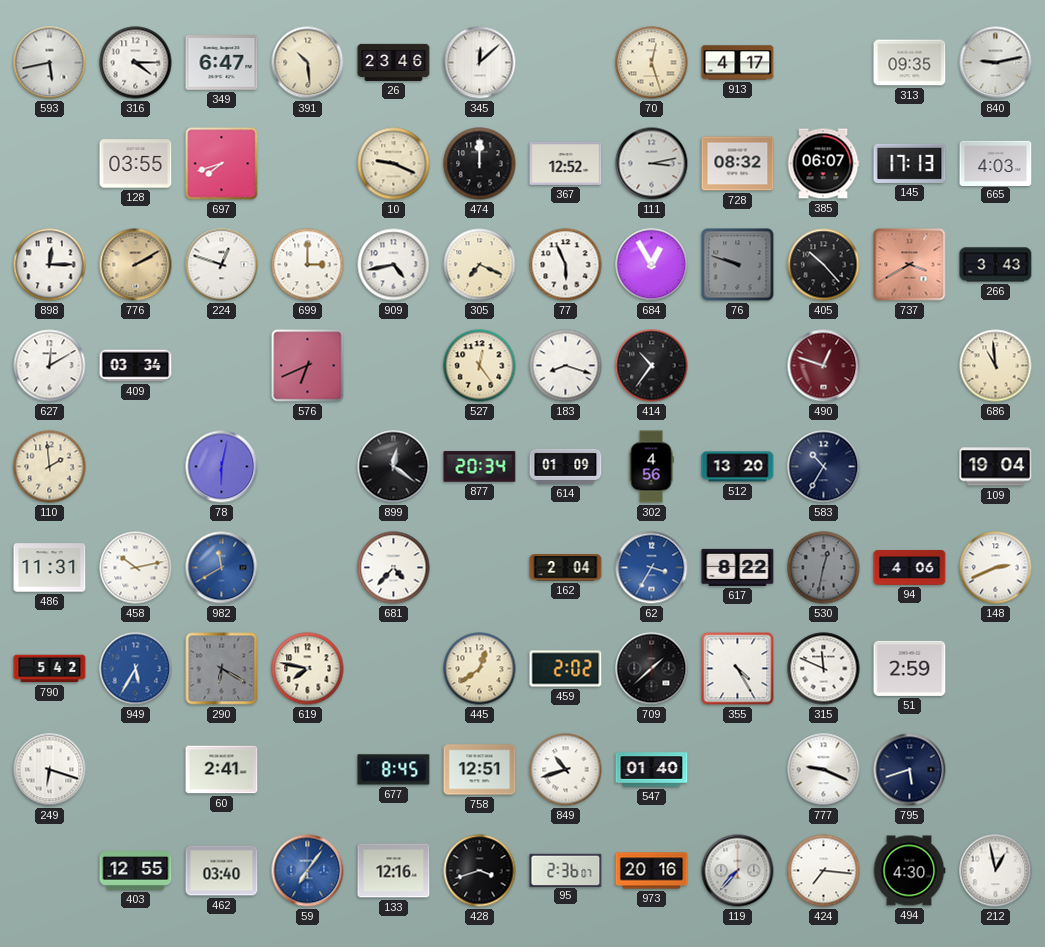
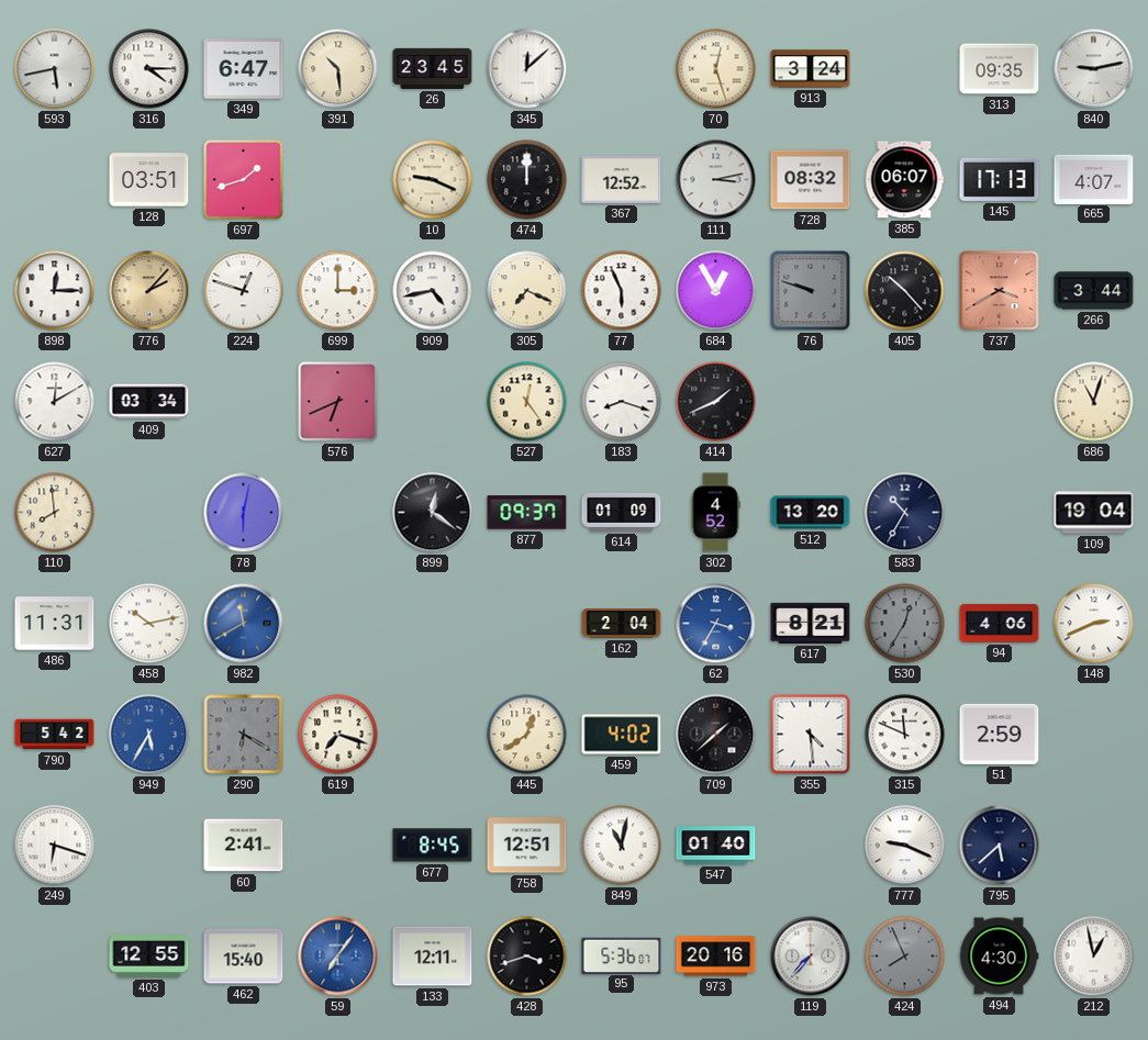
26: 23:46 -> 23:45
913: 4:17 -> 3:24
128: 03:55 -> 03:51
697: 7:42 -> 1:42
665: 4:03 -> 4:07
776: 2:10 -> 2:07
266: 3:43 -> 3:44
414: 10:36 -> 1:41
490: 12:48 -> none
686: 10:59 -> 11:03
110: 1:59 -> 7:59
877: 20:34 -> 09:37
302: 4:56 -> 4:52
681: 4:37 -> none
617: 8:22 -> 8:21
530: 12:32 -> 12:35
619: 7:47 -> 7:18
459: 2:02 -> 4:02
355: 4:25 -> 4:29
849: 10:42 -> 11:02
795: 5:42 -> 5:38
462: 03:40 -> 15:40
133: 12:16 -> 12:11
95: 2:36 -> 5:36
424: 7:16 -> 7:56
424 dial: white -> grey
